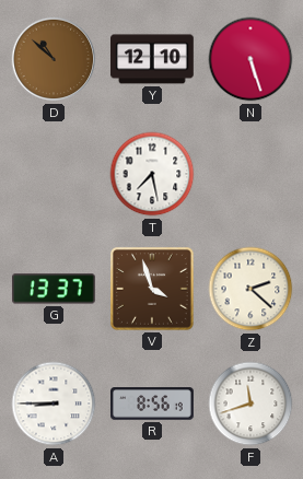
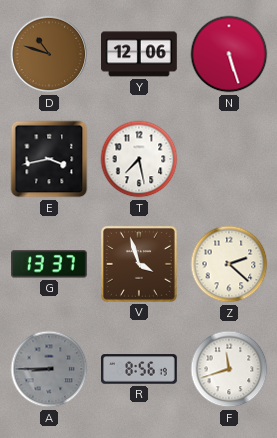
D: 10:52 -> 10:48
Y: 12:10 -> 12:06
E: none -> 3:43
A dial: white -> grey
